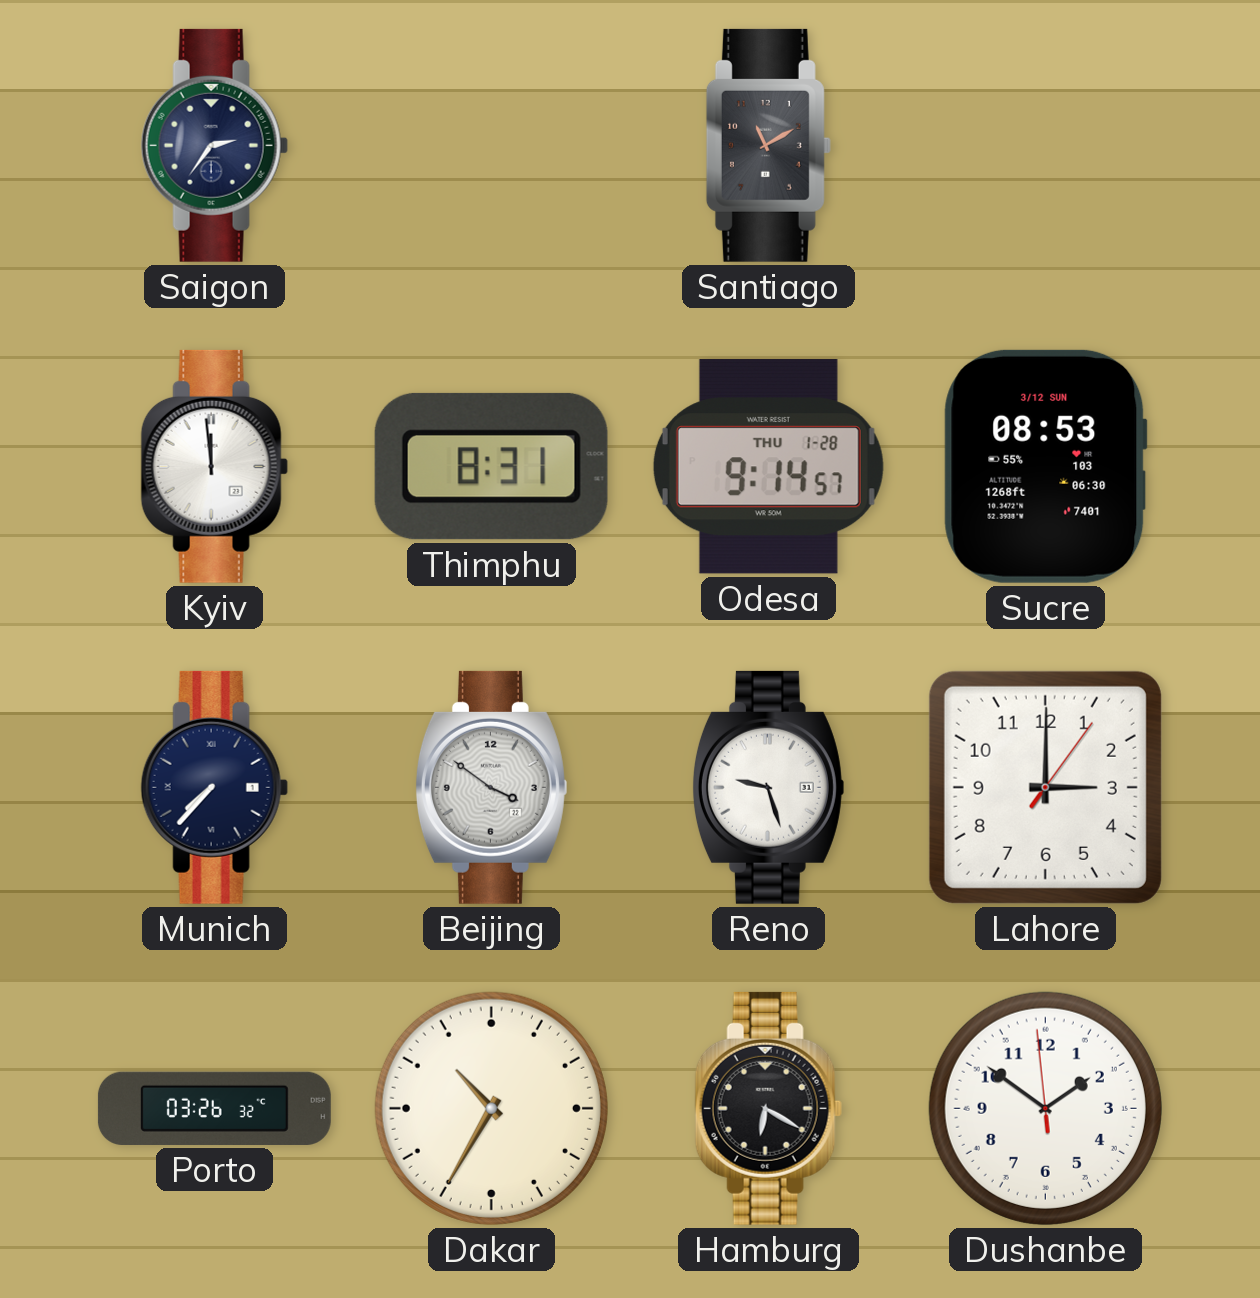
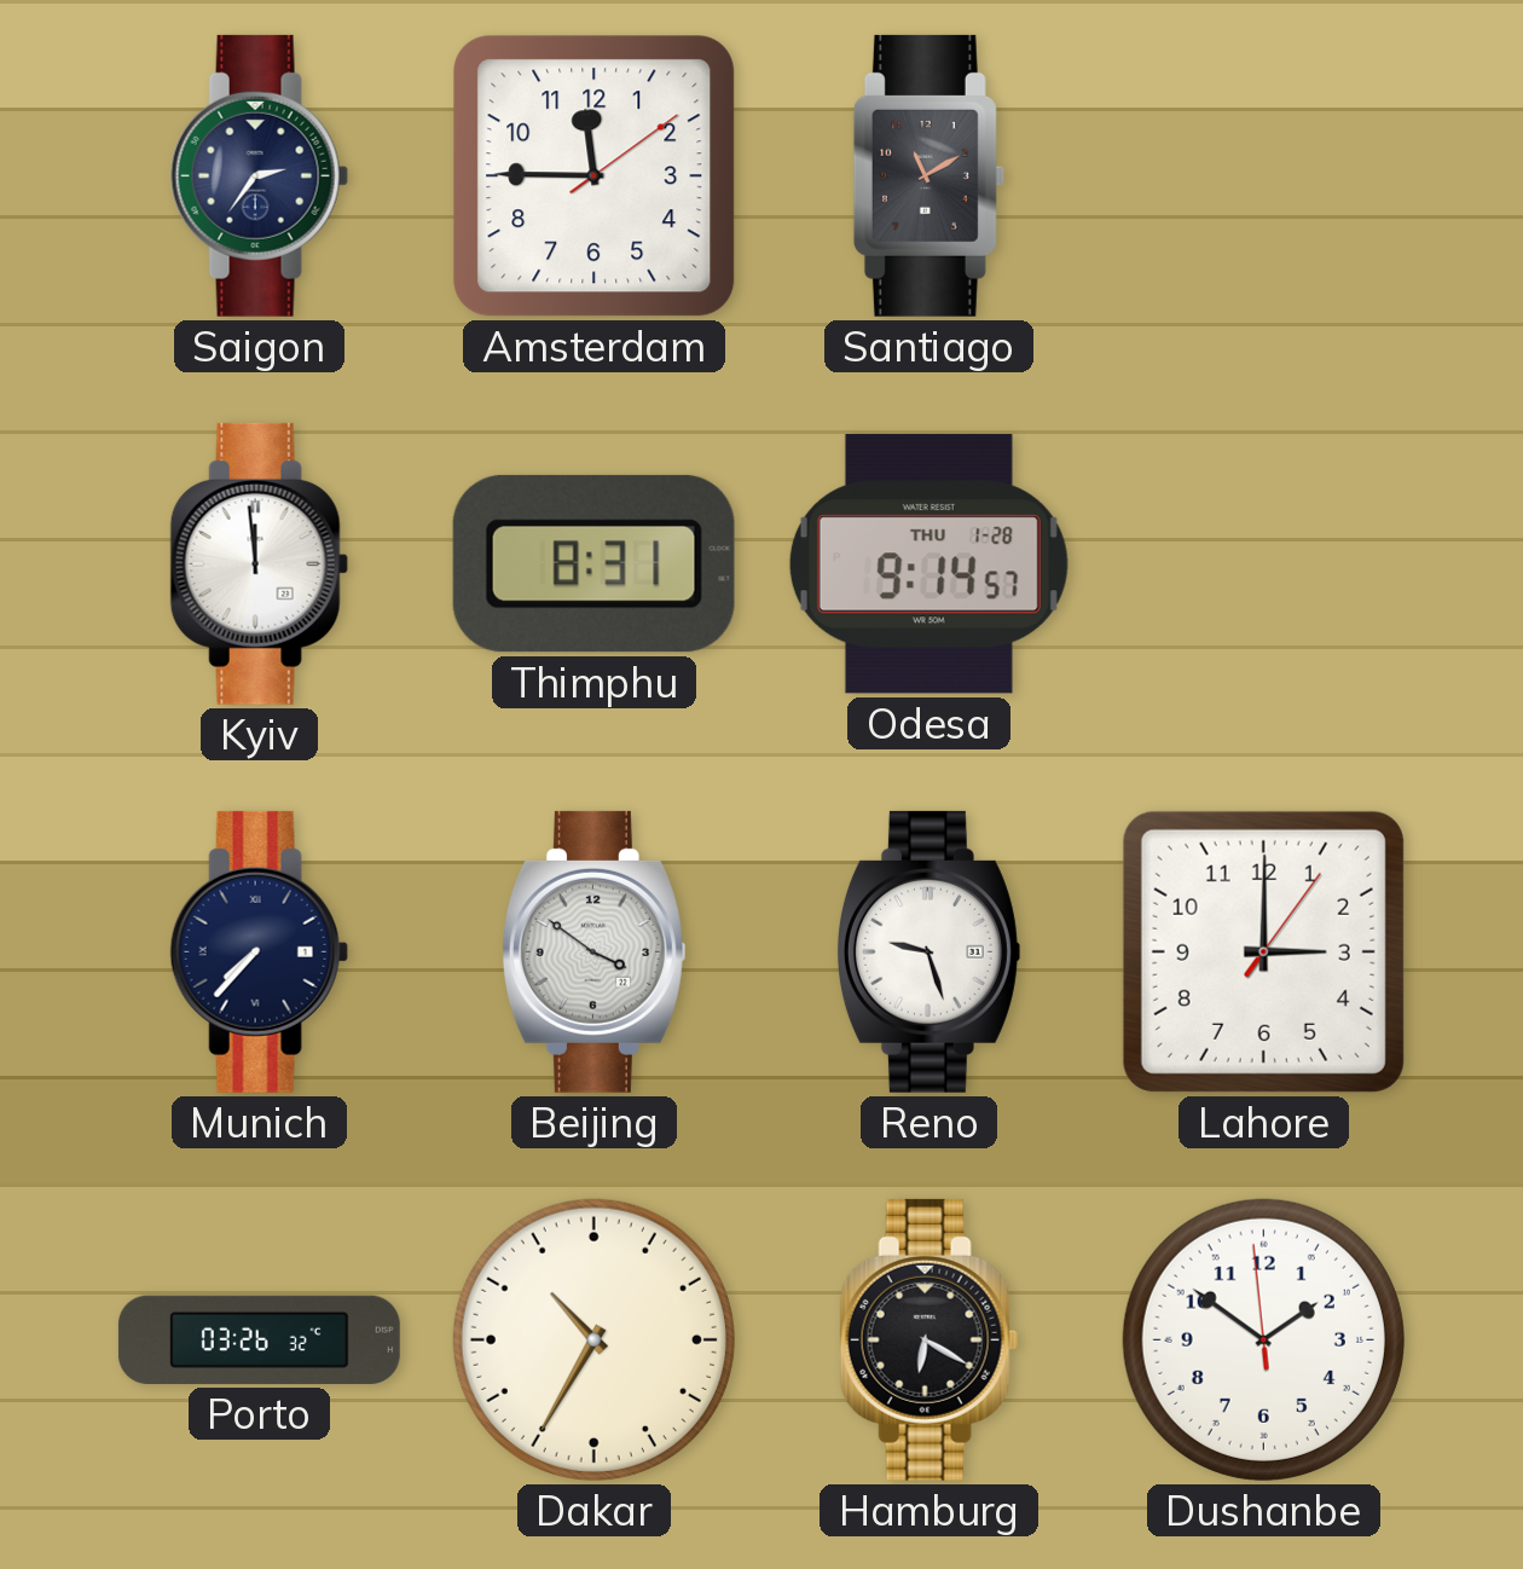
Amsterdam: none -> 11:45
Sucre: 08:53 -> none
